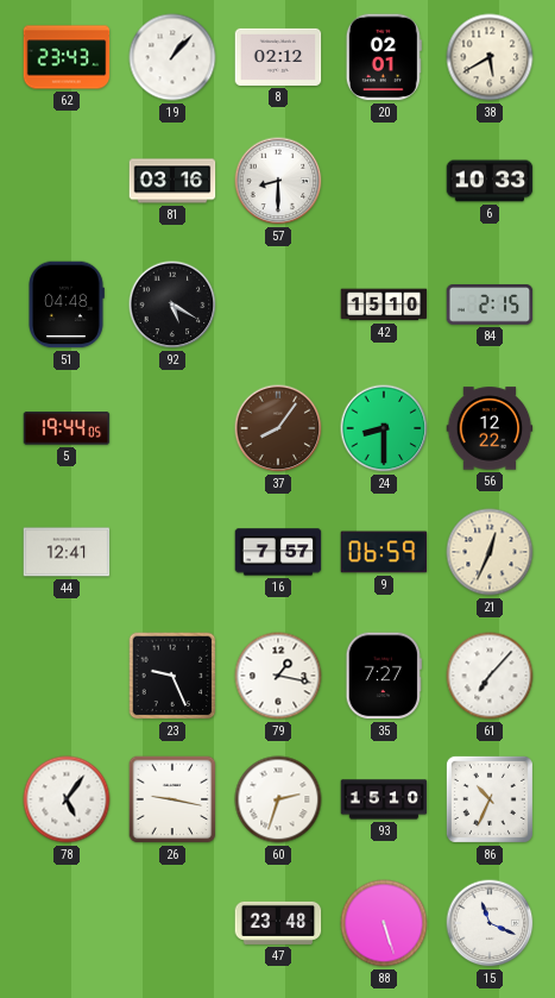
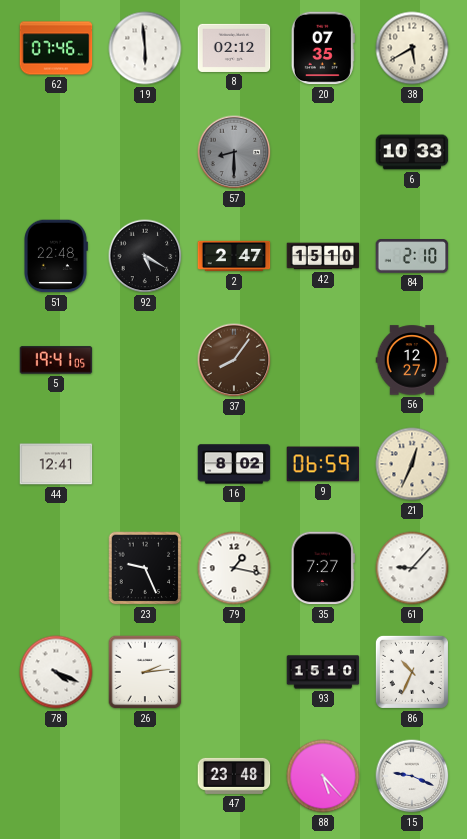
62: 23:43 -> 07:46
19: 1:07 -> 5:59
20: 02:01 -> 07:35
81: 03:16 -> none
57 dial: white -> grey
51: 04:48 -> 22:48
2: none -> 2:47
84: 2:15 -> 2:10
5: 19:44 -> 19:41
24: 8:30 -> none
56: 12:22 -> 12:27
16: 7:57 -> 8:02
61: 7:07 -> 9:07
78: 5:06 -> 4:19
26: 9:17 -> 2:14
60: 2:33 -> none
88: 5:27 -> 5:23
15: 11:19 -> 9:19
